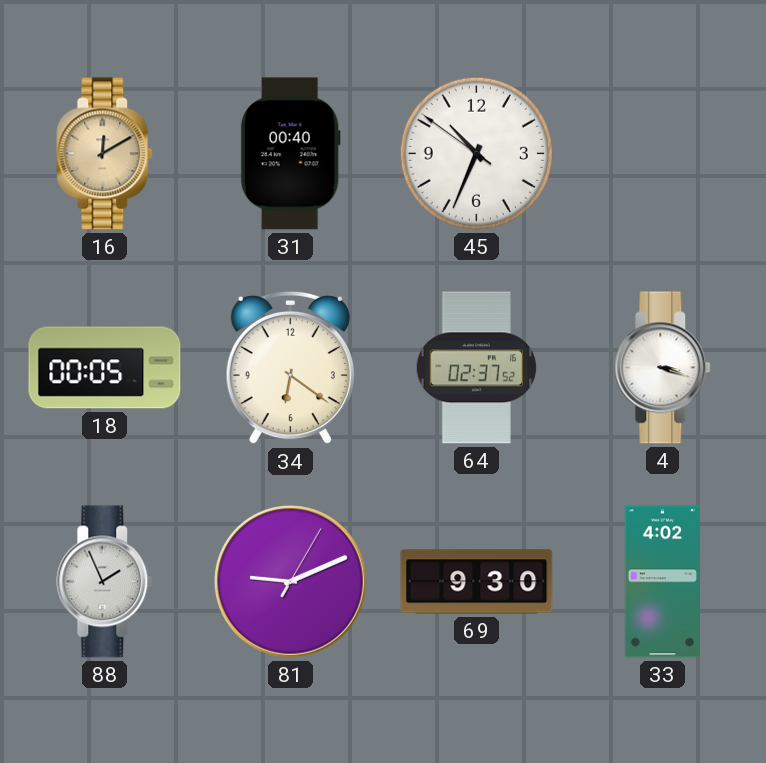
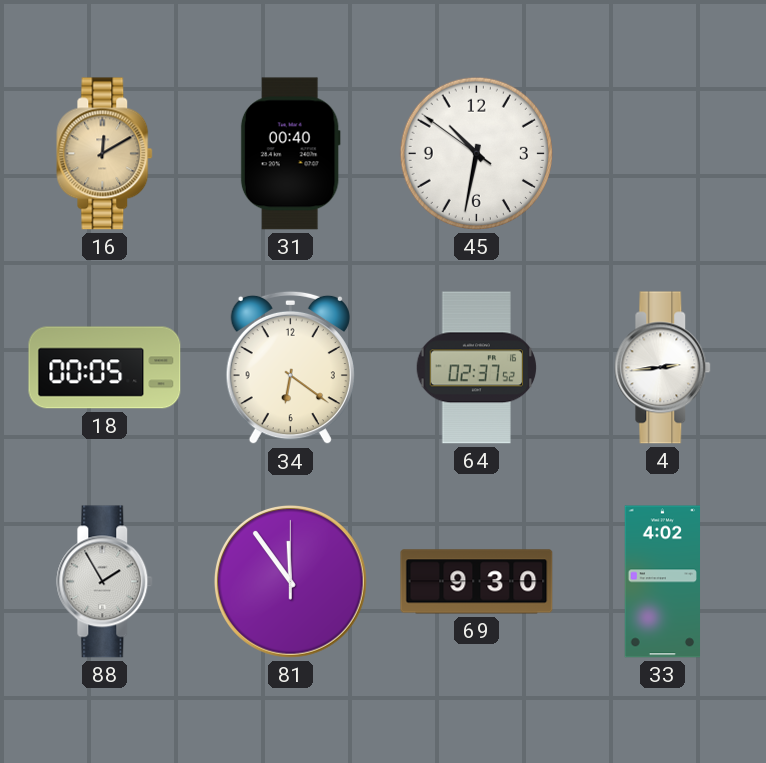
45: 10:33 -> 10:31
4: 3:18 -> 2:44
88: 1:56 -> 1:55
81: 9:11 -> 11:54
